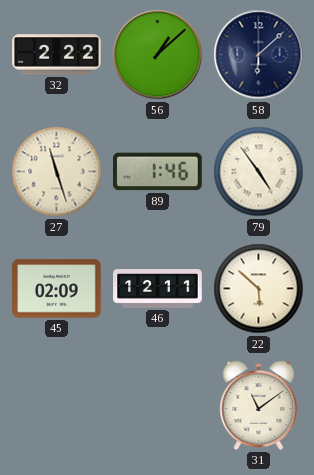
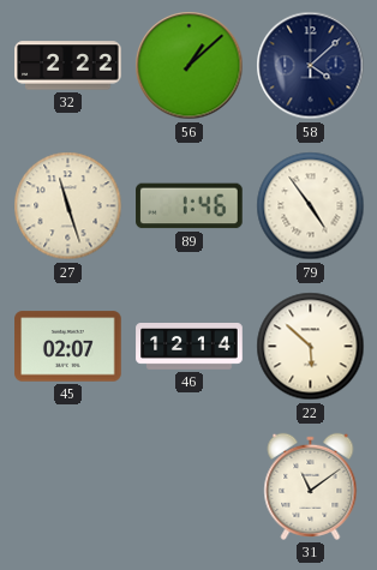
58: 6:08 -> 4:08
45: 02:09 -> 02:07
46: 12:11 -> 12:14
